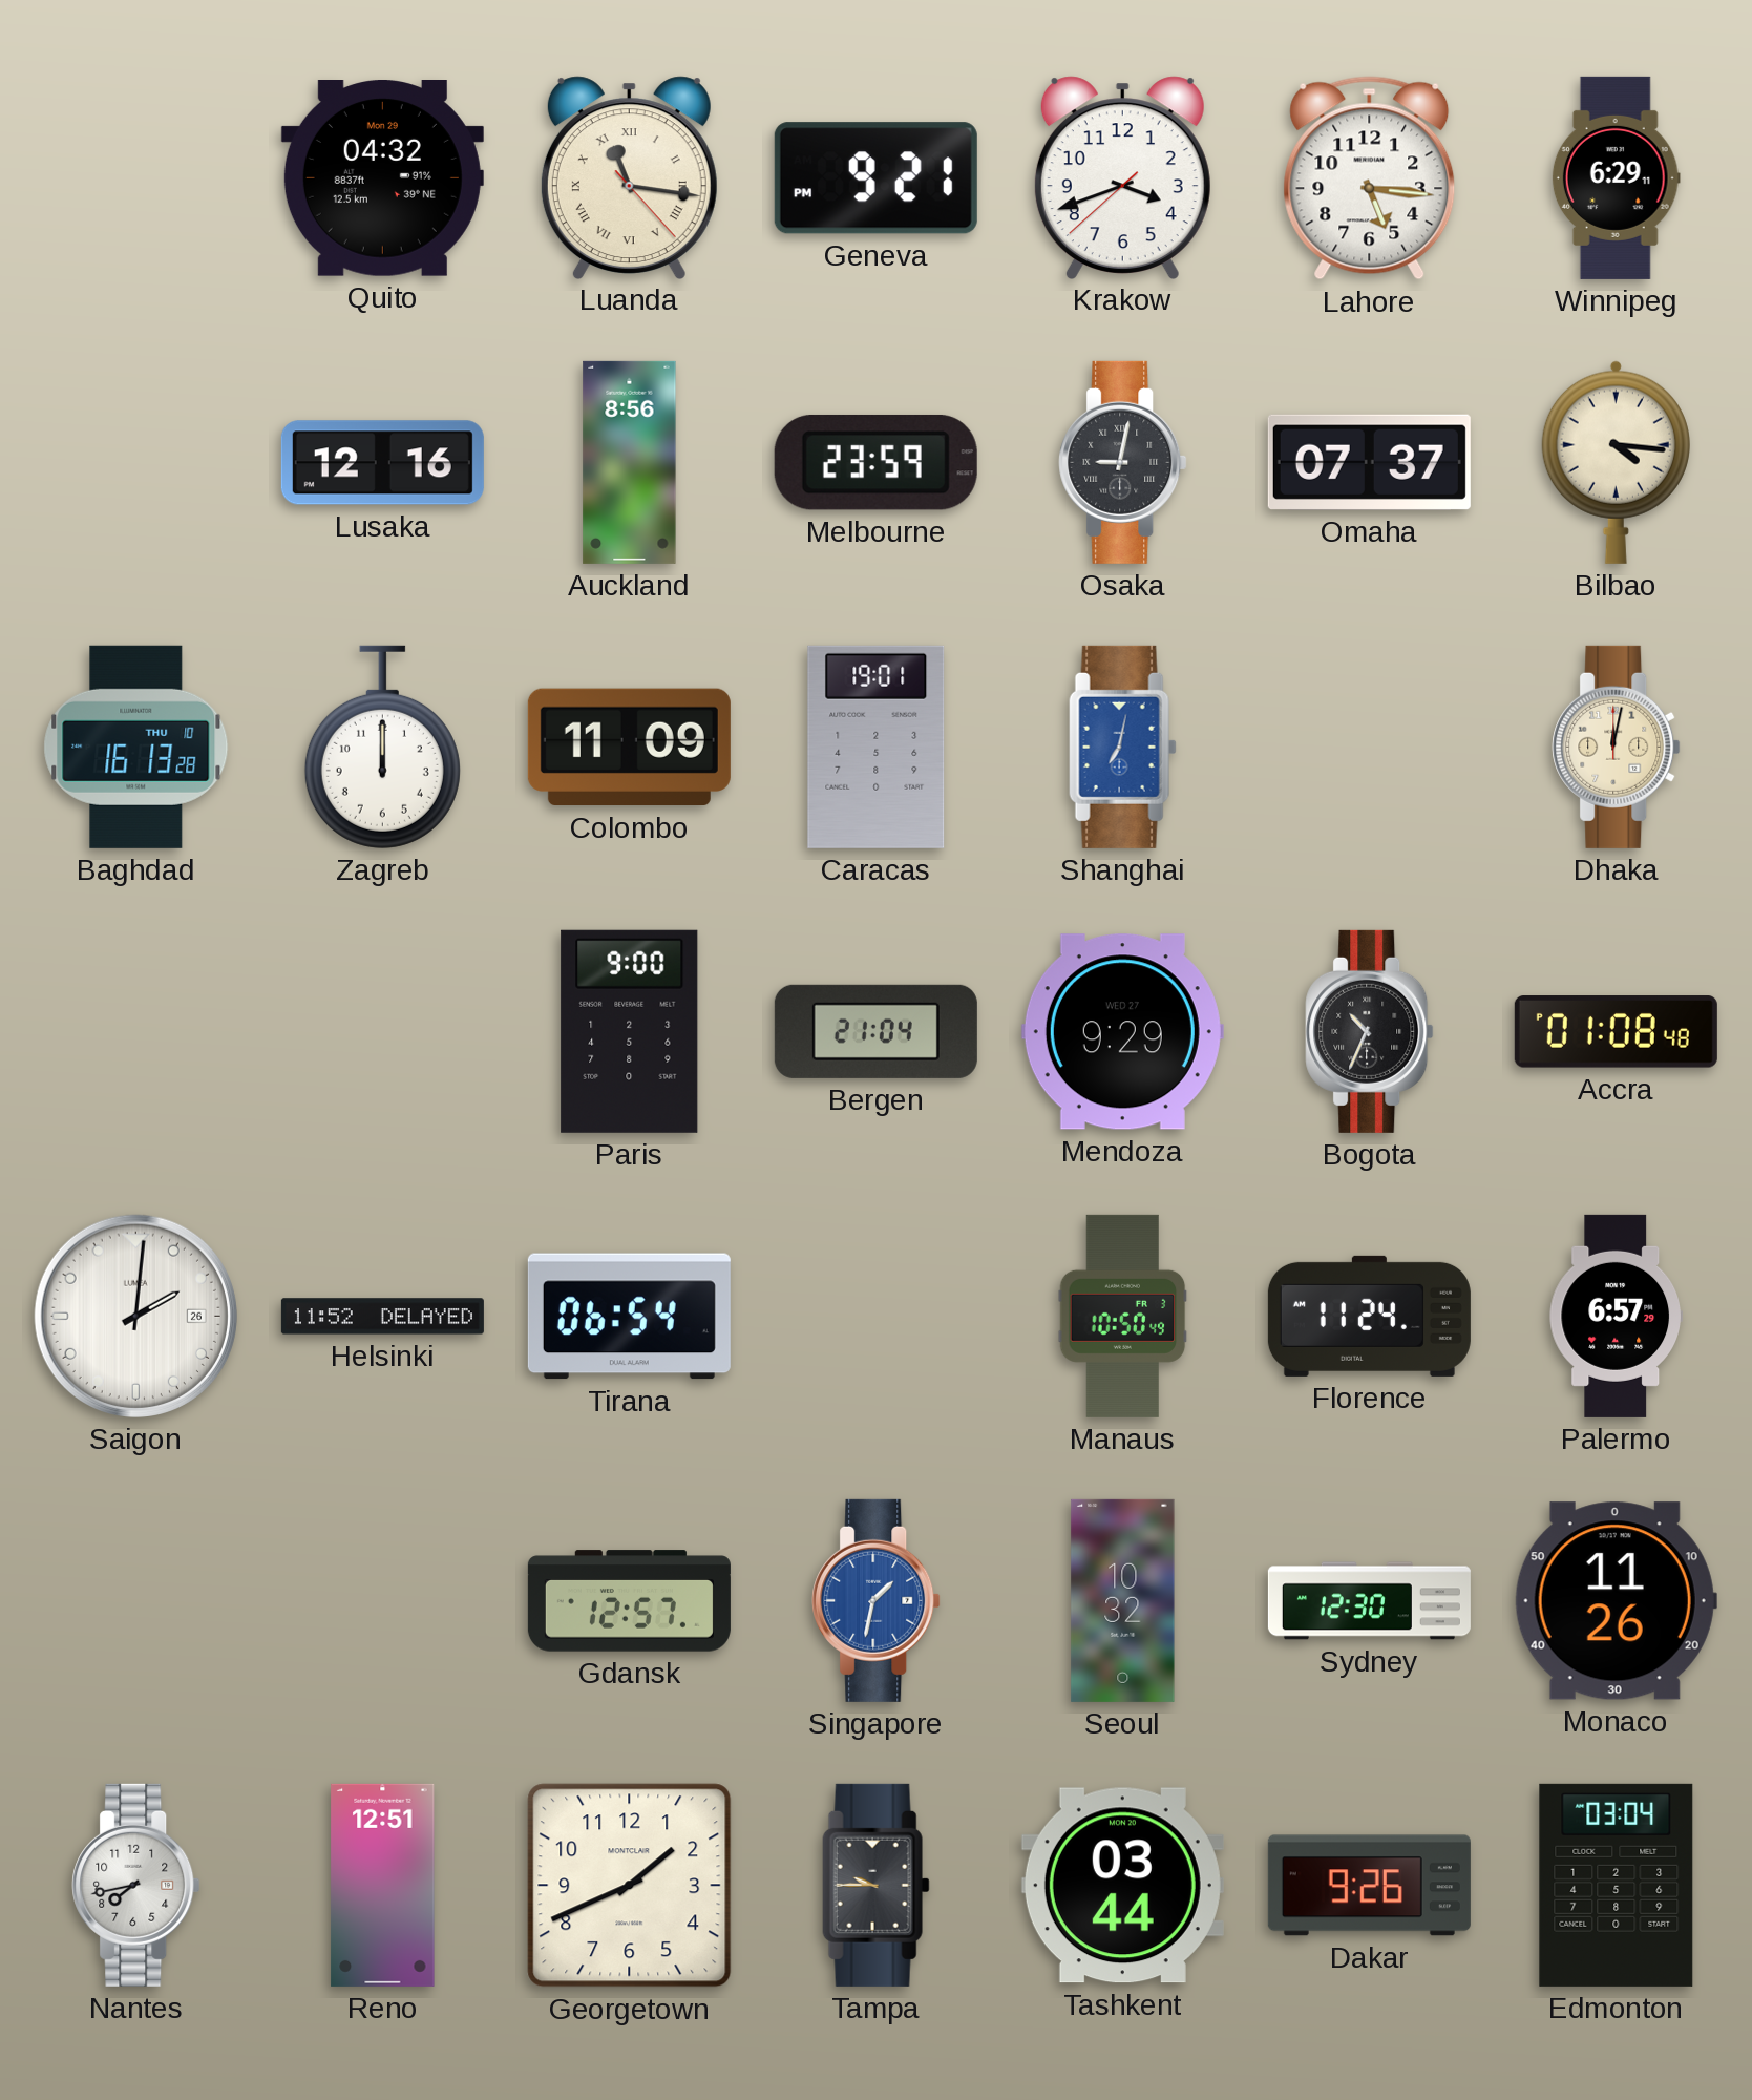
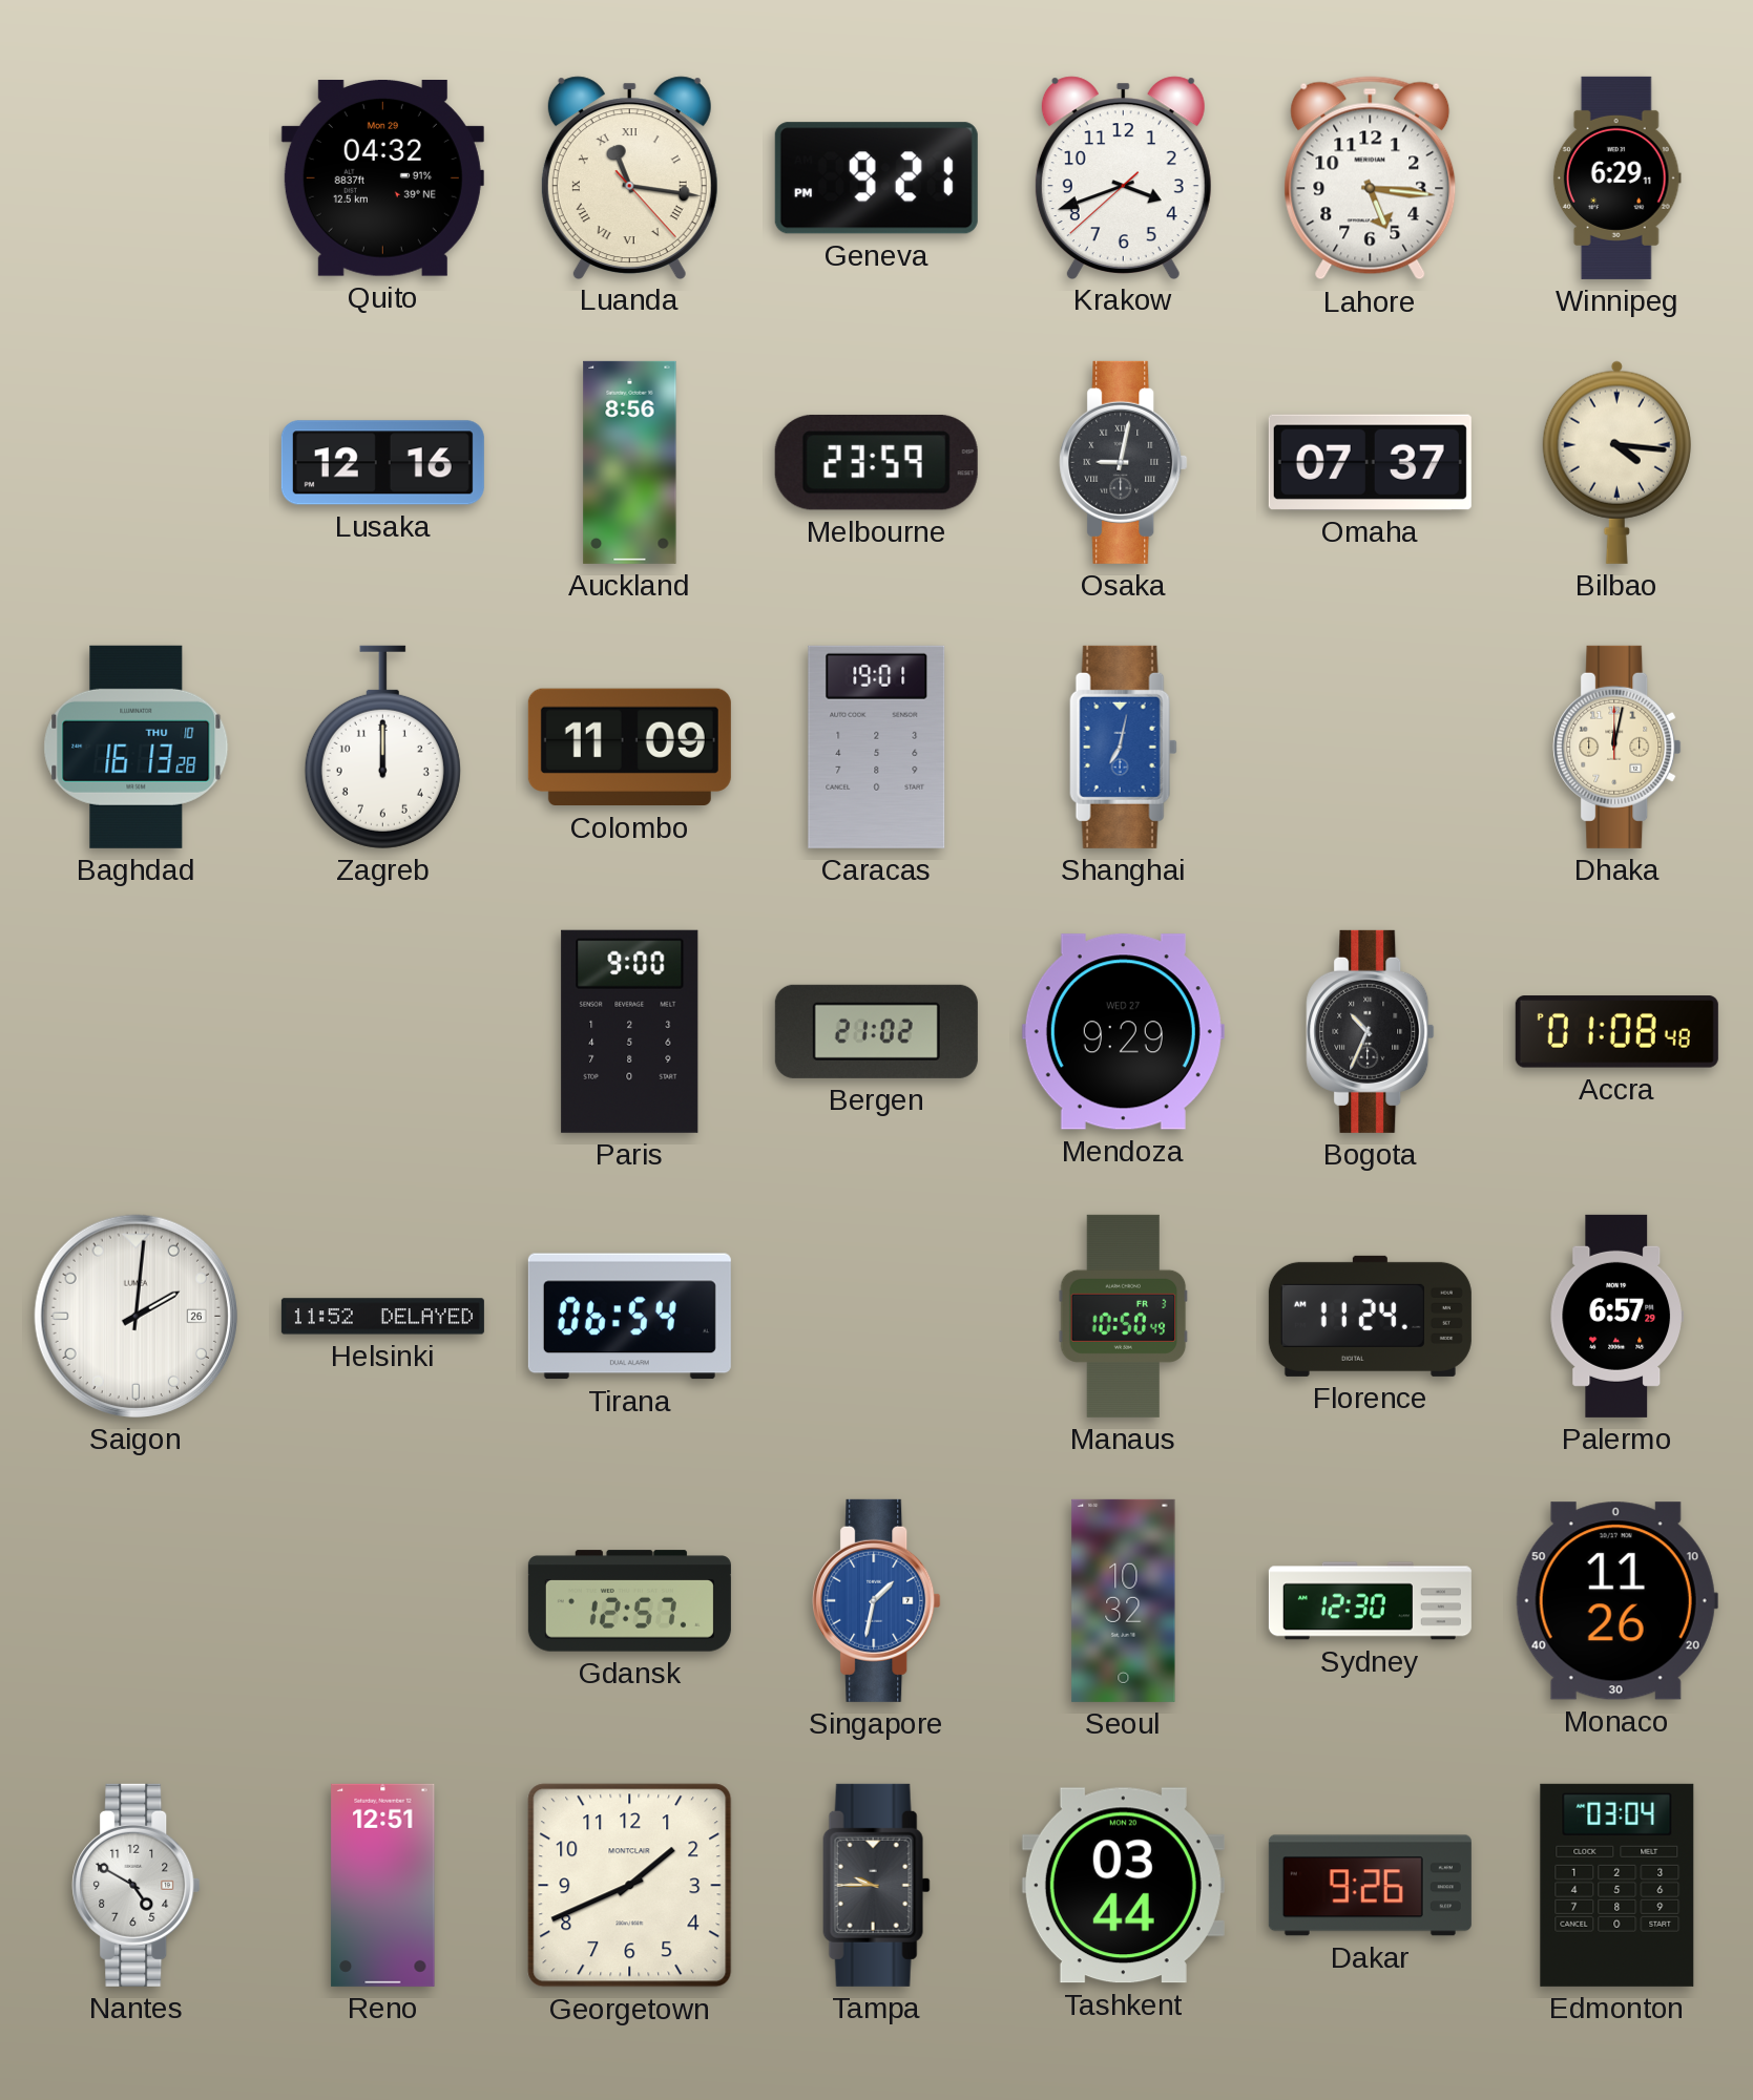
Bergen: 21:04 -> 21:02
Nantes: 7:43 -> 4:50
